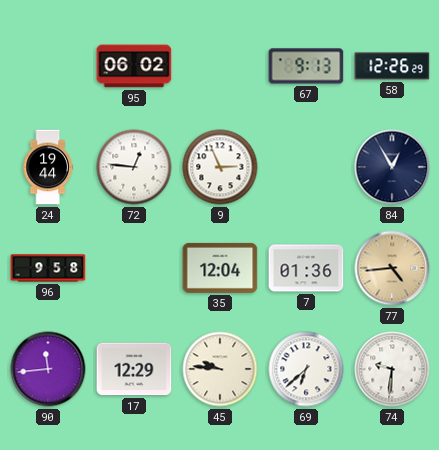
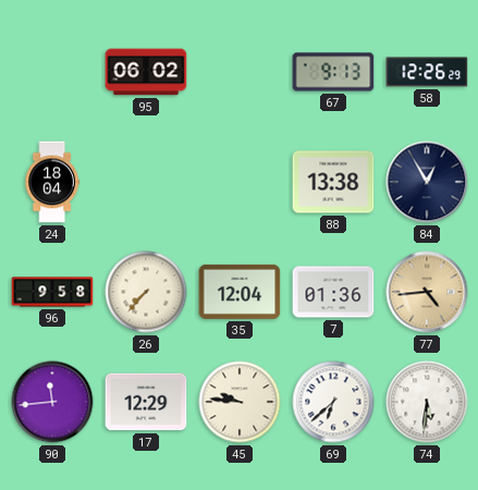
24: 19:44 -> 18:04
72: 12:46 -> none
9: 2:56 -> none
88: none -> 13:38
26: none -> 7:37
74: 9:31 -> 5:31
